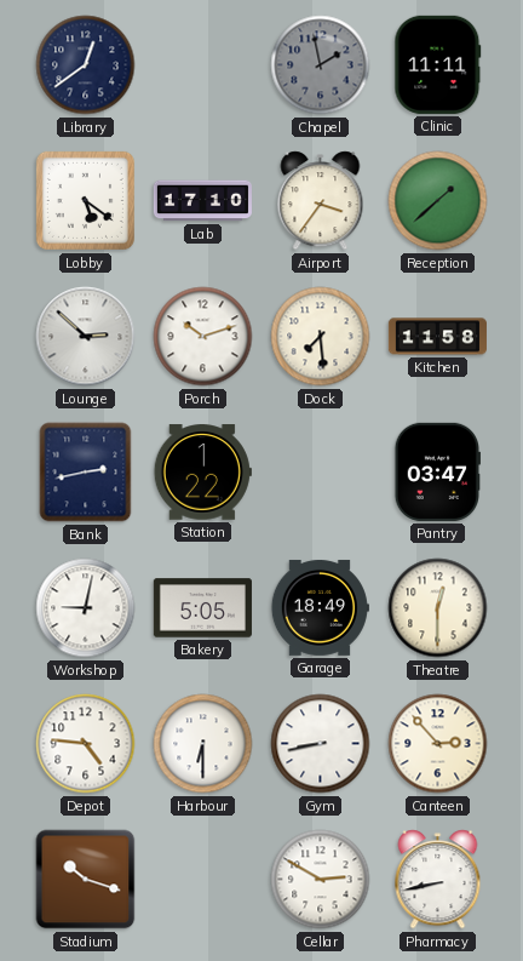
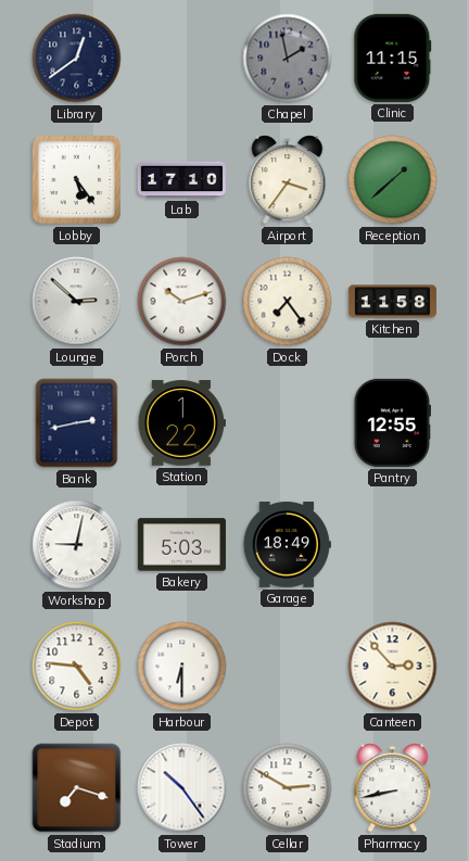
Clinic: 11:11 -> 11:15
Lobby: 5:21 -> 5:24
Dock: 7:29 -> 7:24
Pantry: 03:47 -> 12:55
Bakery: 5:05 -> 5:03
Theatre: 12:30 -> none
Gym: 8:43 -> none
Stadium: 10:18 -> 7:18
Tower: none -> 10:24
